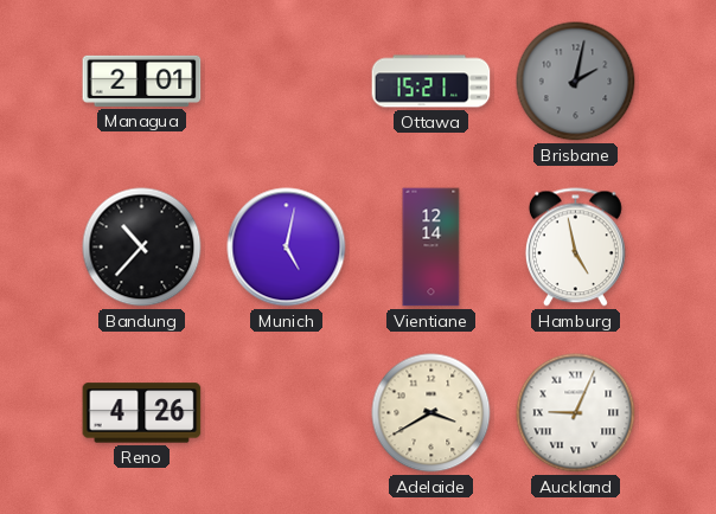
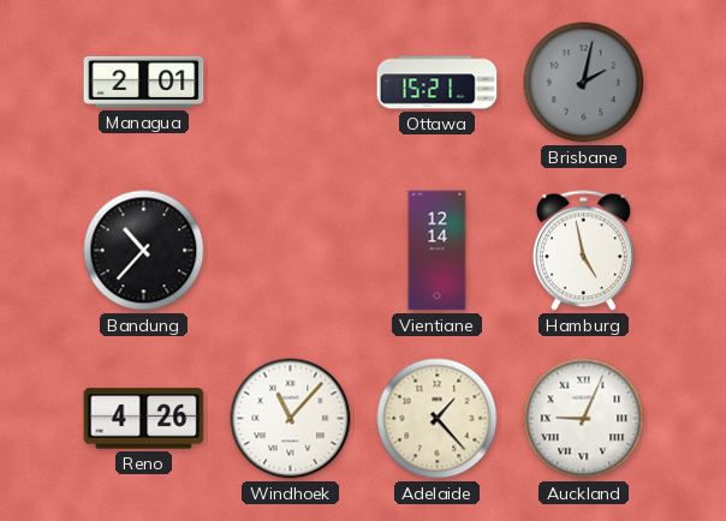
Munich: 5:02 -> none
Windhoek: none -> 11:07
Adelaide: 3:40 -> 1:23
